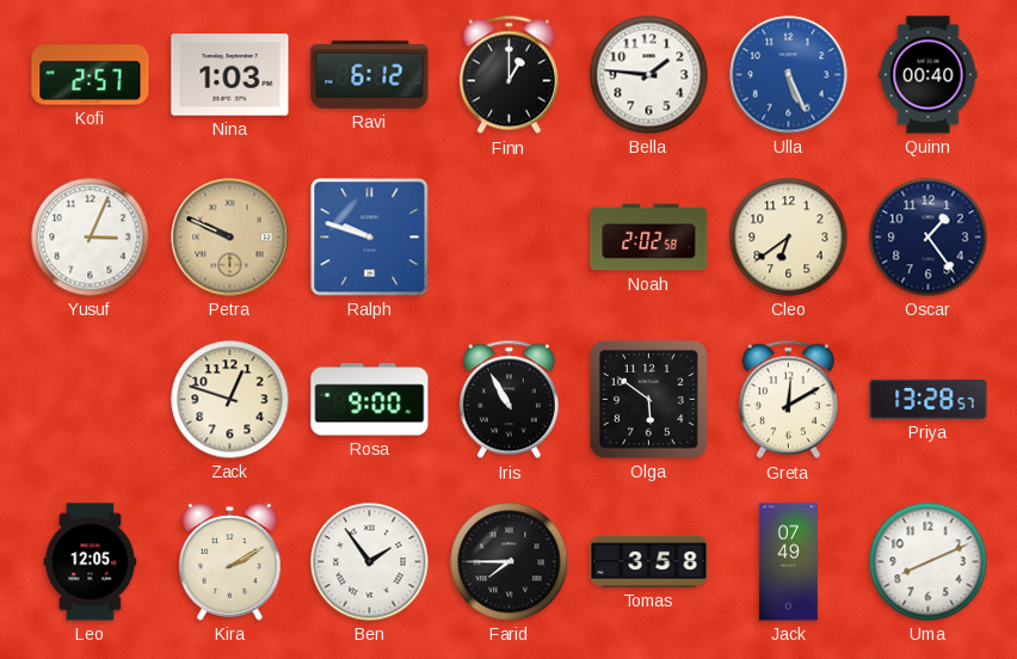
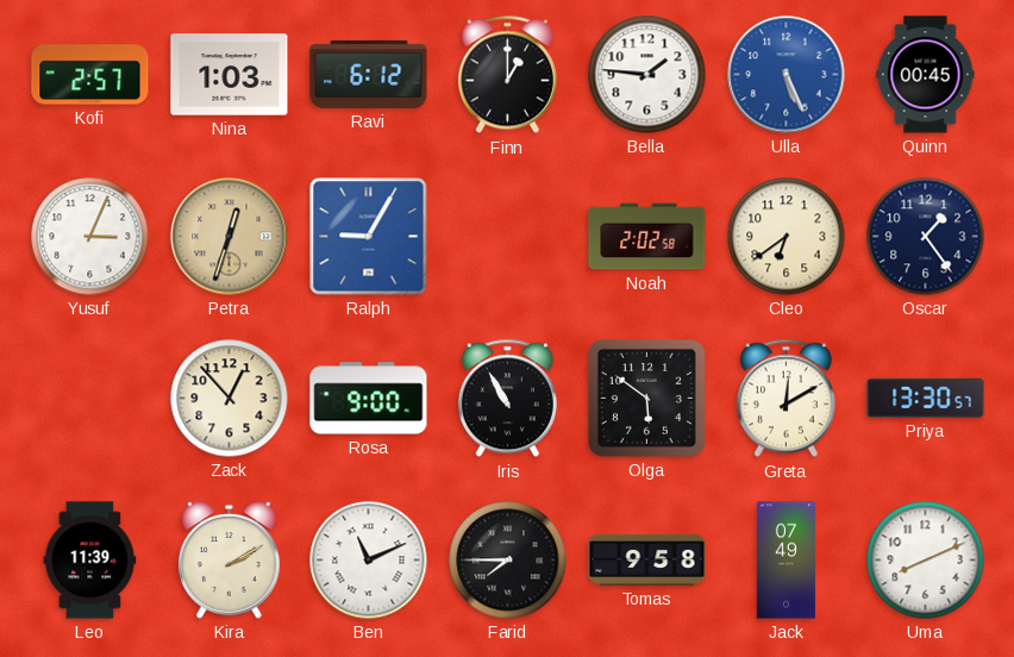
Quinn: 00:40 -> 00:45
Petra: 9:49 -> 12:33
Ralph: 9:48 -> 9:05
Zack: 12:48 -> 12:53
Priya: 13:28 -> 13:30
Leo: 12:05 -> 11:39
Ben: 1:54 -> 11:11
Tomas: 3:58 -> 9:58
